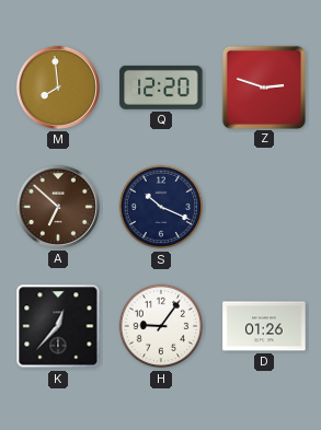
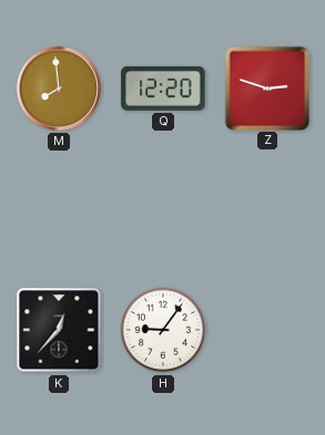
A: 6:52 -> none
S: 10:19 -> none
D: 01:26 -> none
